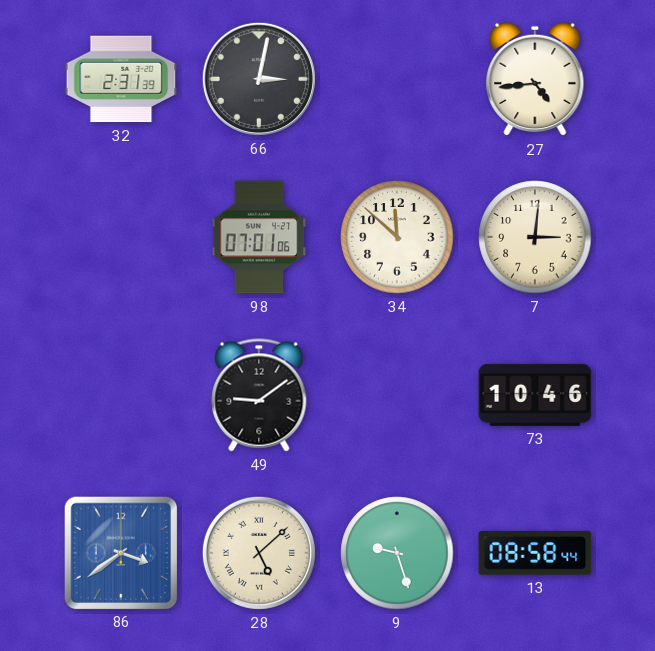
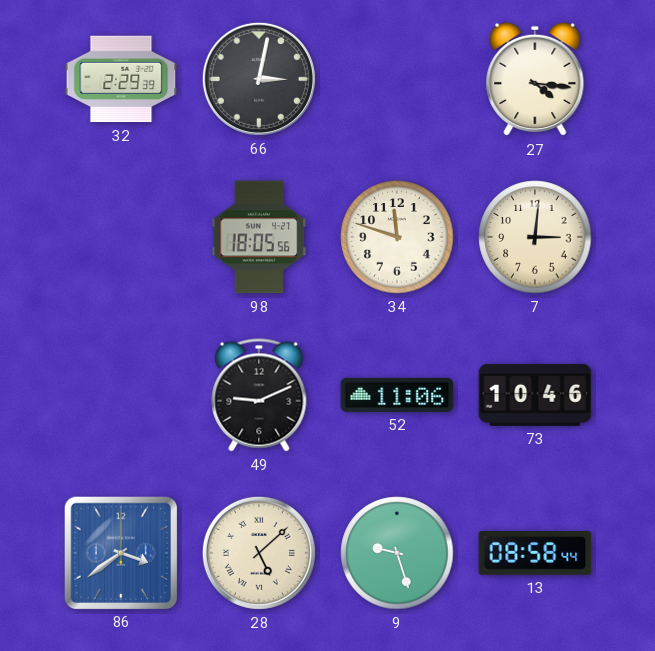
32: 2:31 -> 2:29
27: 4:44 -> 4:16
98: 07:01 -> 18:05
34: 11:52 -> 11:48
49: 9:09 -> 9:11
52: none -> 11:06
